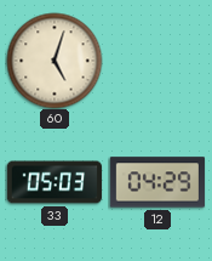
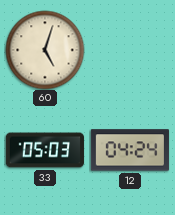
12: 04:29 -> 04:24
